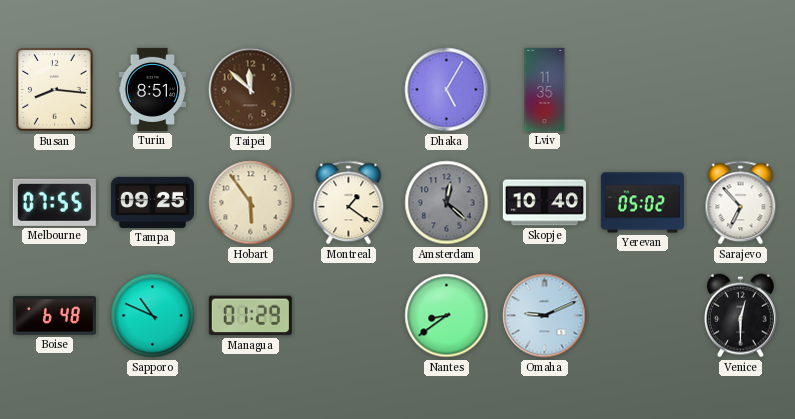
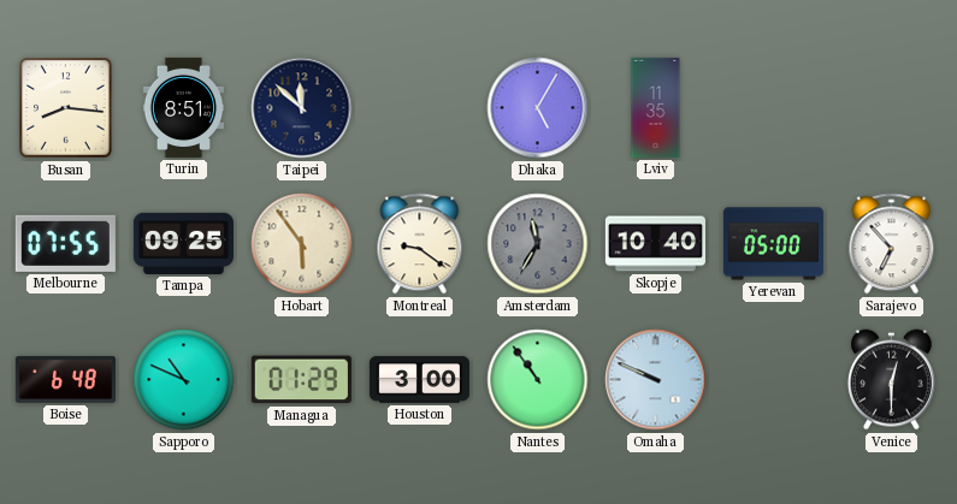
Taipei dial: brown -> navy
Montreal: 1:21 -> 9:21
Amsterdam: 12:22 -> 11:35
Yerevan: 05:02 -> 05:00
Houston: none -> 3:00
Nantes: 8:39 -> 10:54
Omaha: 9:11 -> 9:49
